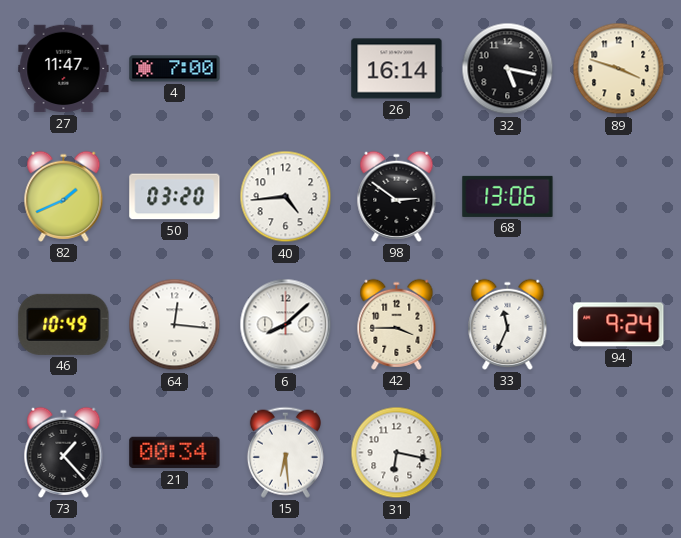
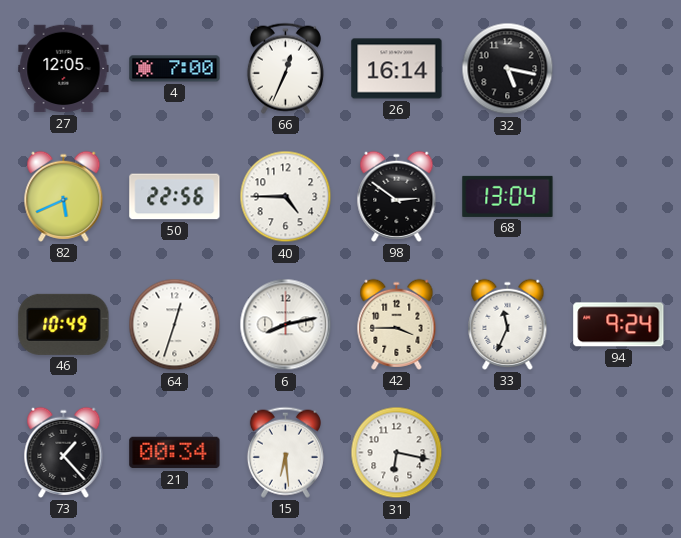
27: 11:47 -> 12:05
66: none -> 12:34
89: 3:48 -> none
82: 1:41 -> 5:41
50: 03:20 -> 22:56
40: 4:44 -> 4:45
68: 13:06 -> 13:04
64: 12:16 -> 12:33
6: 8:08 -> 8:13
